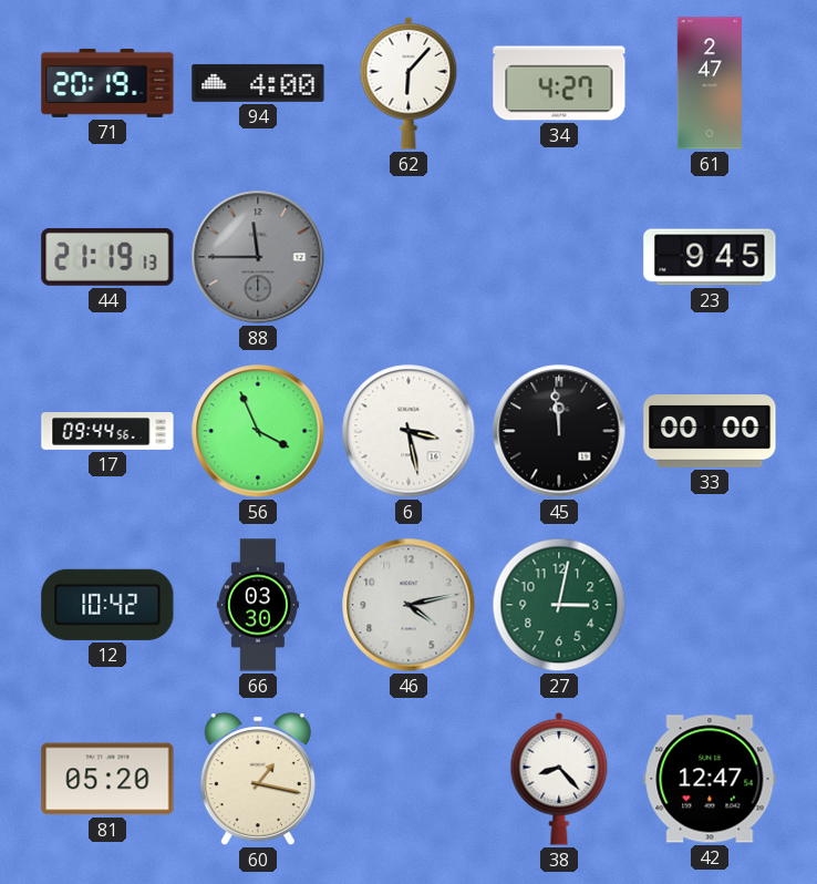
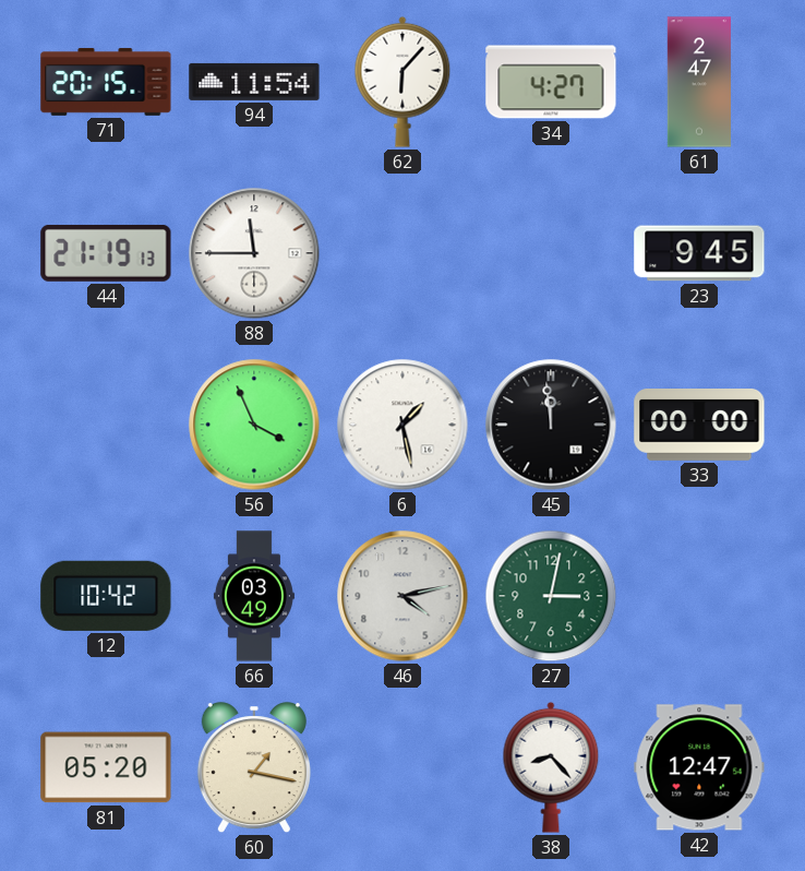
71: 20:19 -> 20:15
94: 4:00 -> 11:54
88 dial: grey -> white
17: 09:44 -> none
6: 3:28 -> 1:28
66: 03:30 -> 03:49
